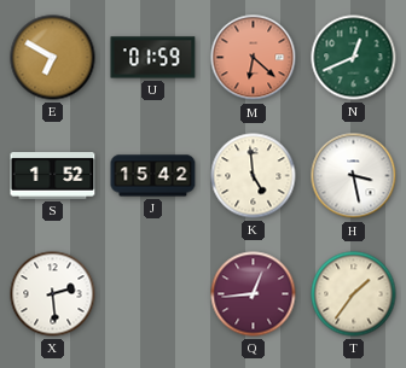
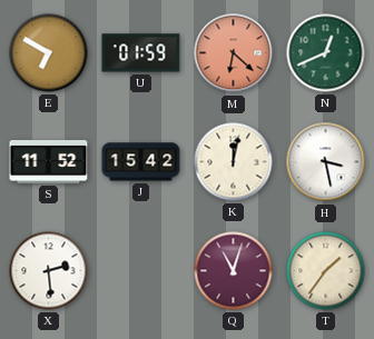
S: 1:52 -> 11:52
K: 4:59 -> 12:02
Q: 12:44 -> 11:03
